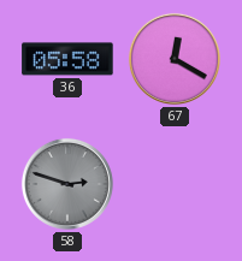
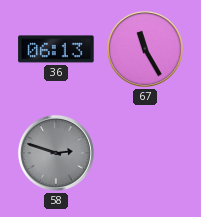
36: 05:58 -> 06:13
67: 12:20 -> 11:25
